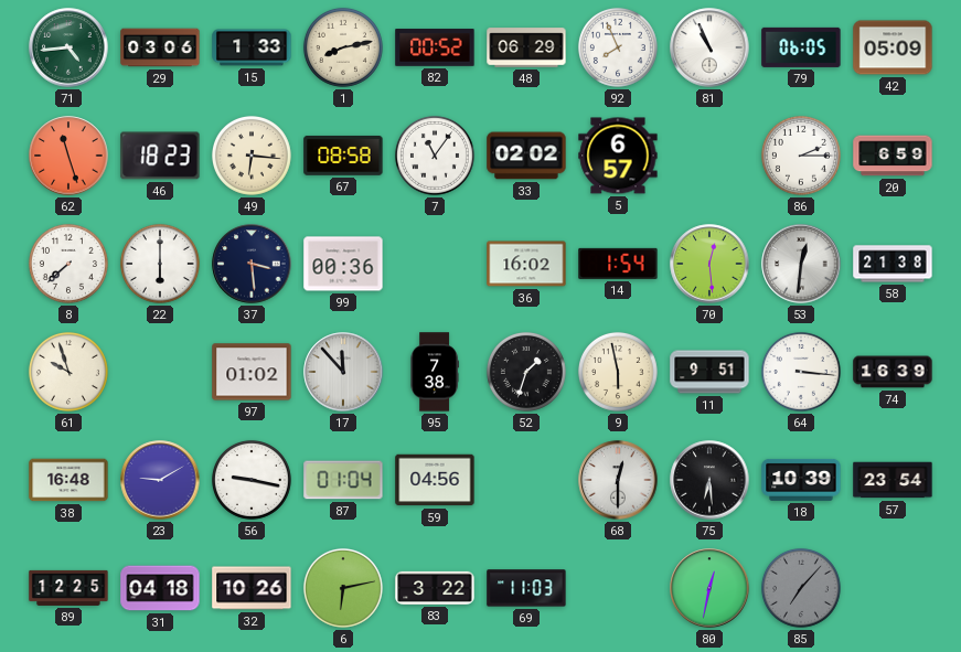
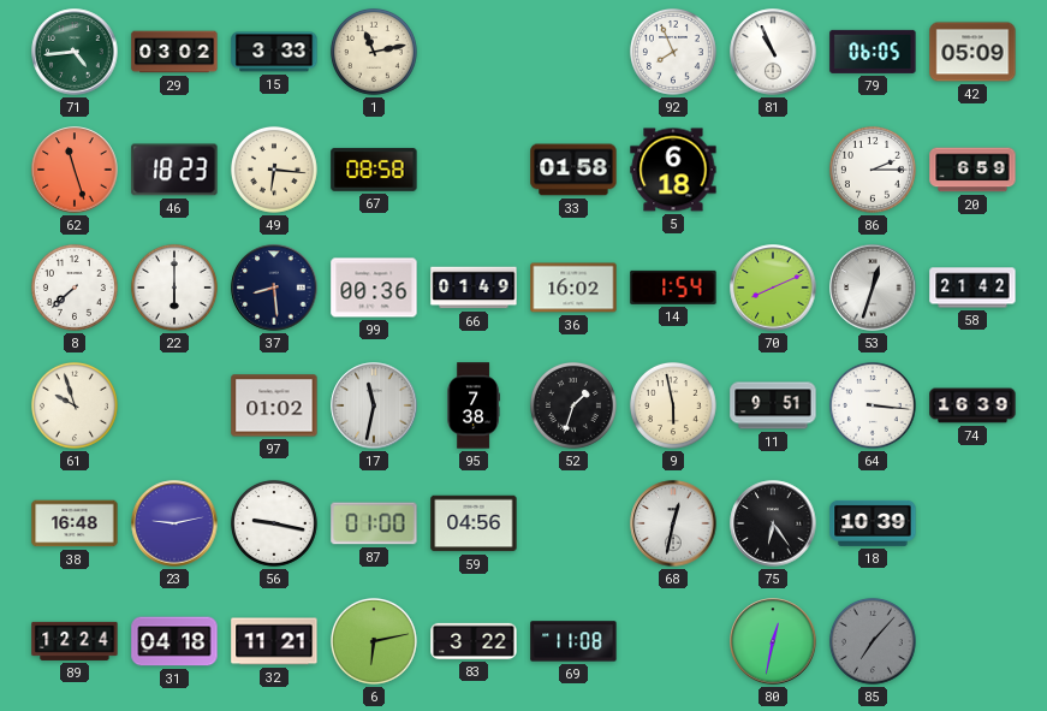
29: 03:06 -> 03:02
15: 1:33 -> 3:33
1: 8:13 -> 11:13
82: 00:52 -> none
48: 06:29 -> none
7: 11:06 -> none
33: 02:02 -> 01:58
5: 6:57 -> 6:18
37: 3:29 -> 8:29
66: none -> 01:49
70: 12:29 -> 8:11
53: 12:31 -> 12:33
58: 21:38 -> 21:42
17: 11:53 -> 11:32
23: 9:10 -> 9:13
87: 01:04 -> 01:00
68: 12:30 -> 12:32
75: 6:29 -> 6:24
57: 23:54 -> none
89: 12:25 -> 12:24
32: 10:26 -> 11:21
69: 11:03 -> 11:08
